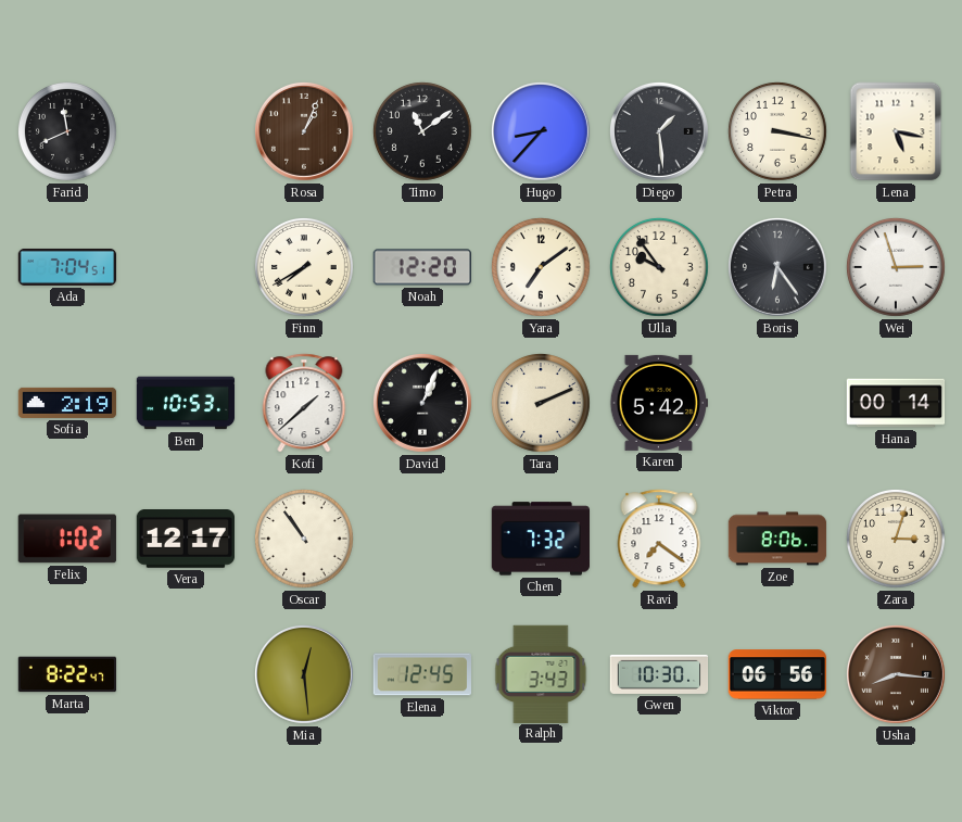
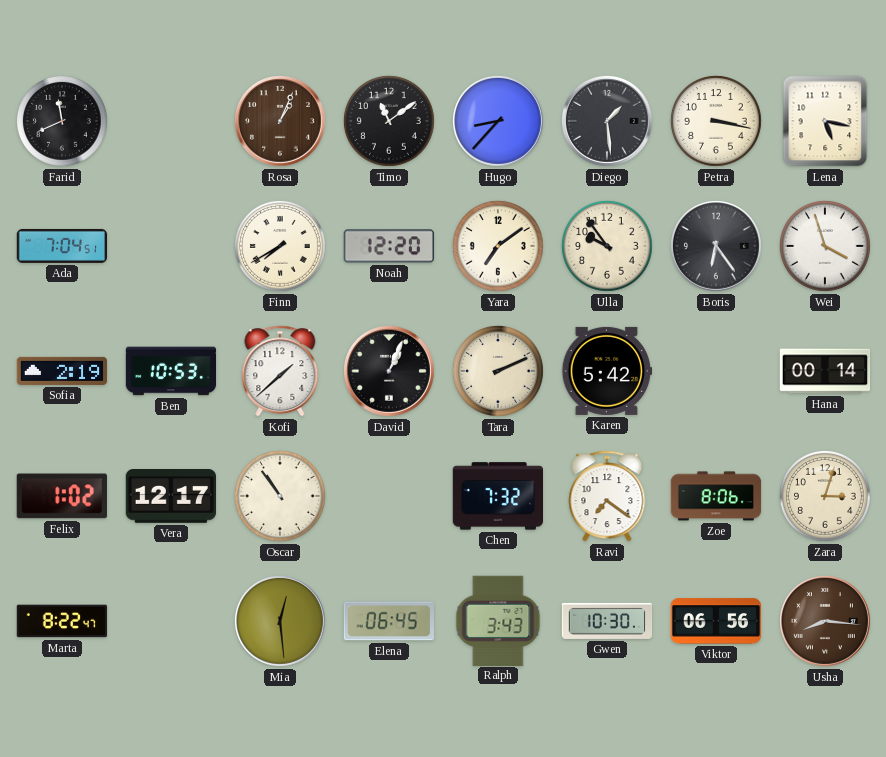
Wei: 2:57 -> 3:57
Elena: 12:45 -> 06:45
